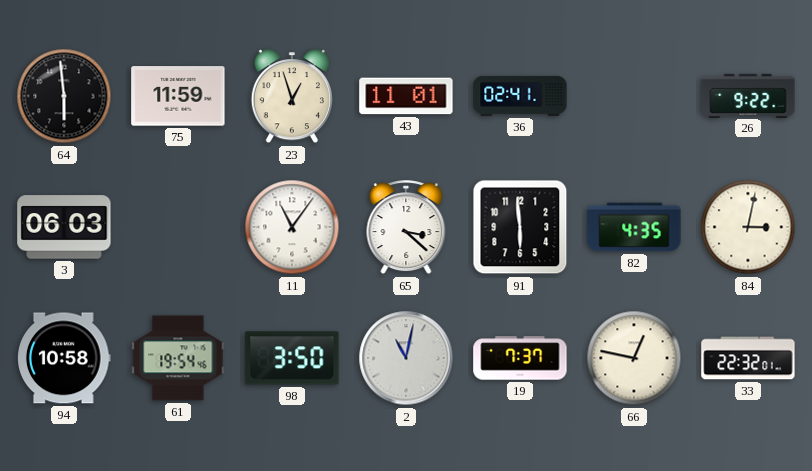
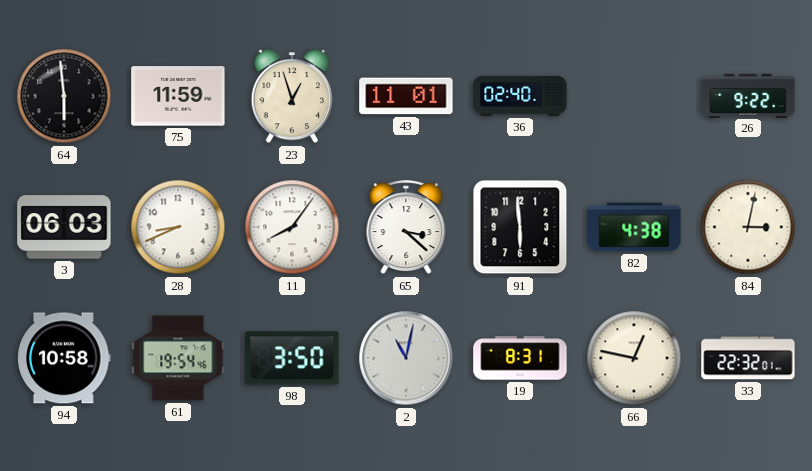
36: 02:41 -> 02:40
28: none -> 8:41
11: 11:06 -> 8:06
82: 4:35 -> 4:38
19: 7:37 -> 8:31
